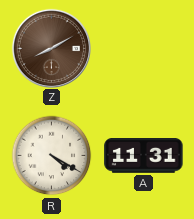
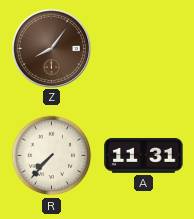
Z: 8:10 -> 8:06
R: 4:20 -> 7:37
